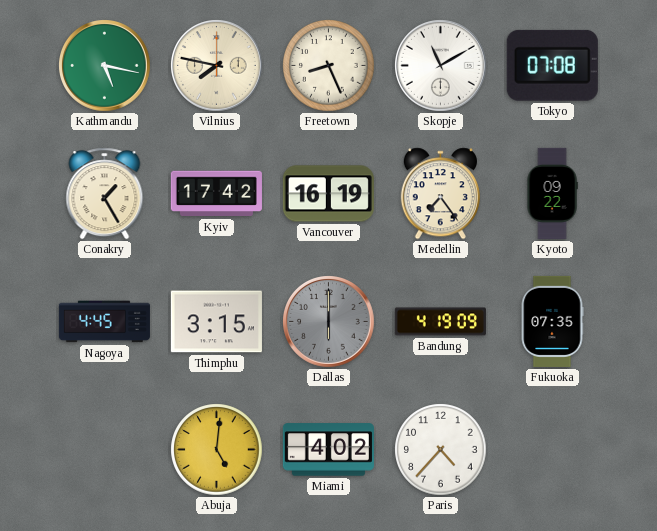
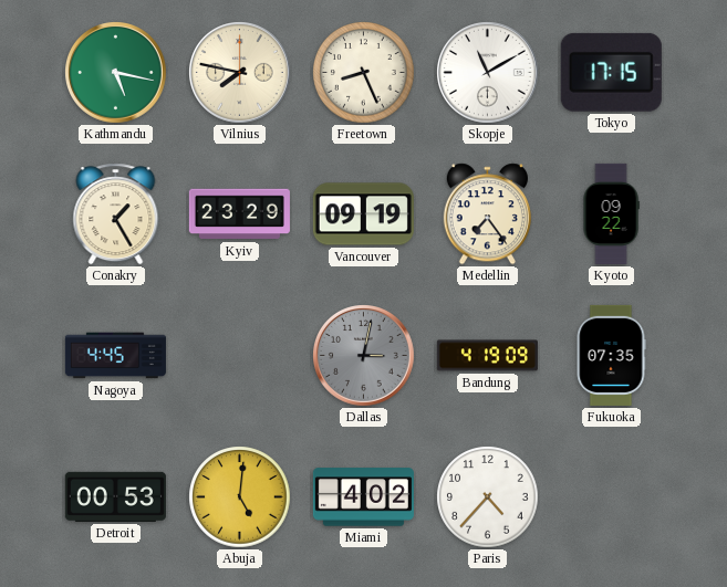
Tokyo: 07:08 -> 17:15
Kyiv: 17:42 -> 23:29
Vancouver: 16:19 -> 09:19
Thimphu: 3:15 -> none
Dallas: 6:00 -> 3:02
Detroit: none -> 00:53
